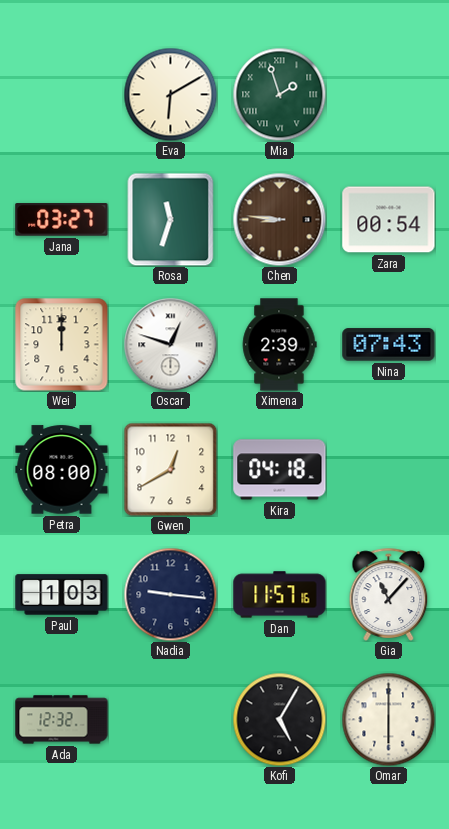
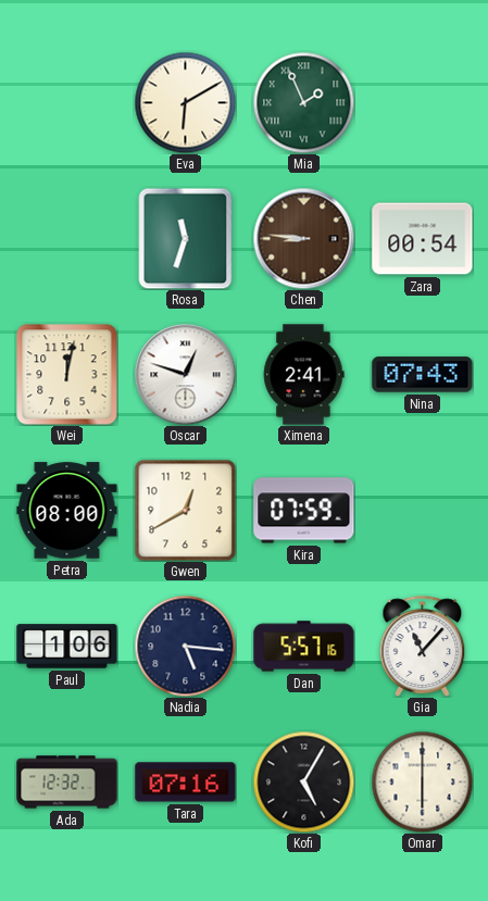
Mia: 1:57 -> 1:56
Jana: 03:27 -> none
Wei: 12:00 -> 12:02
Ximena: 2:39 -> 2:41
Kira: 04:18 -> 07:59
Paul: 1:03 -> 1:06
Nadia: 9:16 -> 5:16
Dan: 11:57 -> 5:57
Tara: none -> 07:16
